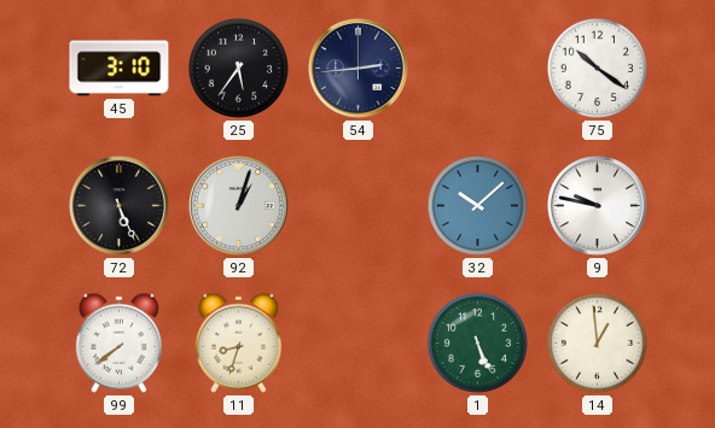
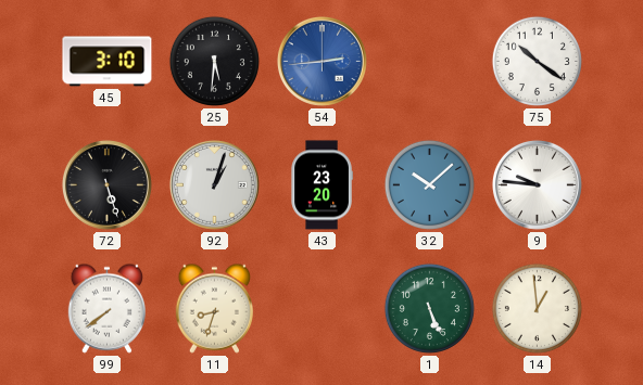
25: 5:36 -> 5:31
54 dial: navy -> blue
72: 5:26 -> 5:27
43: none -> 23:20
9: 9:47 -> 9:46
